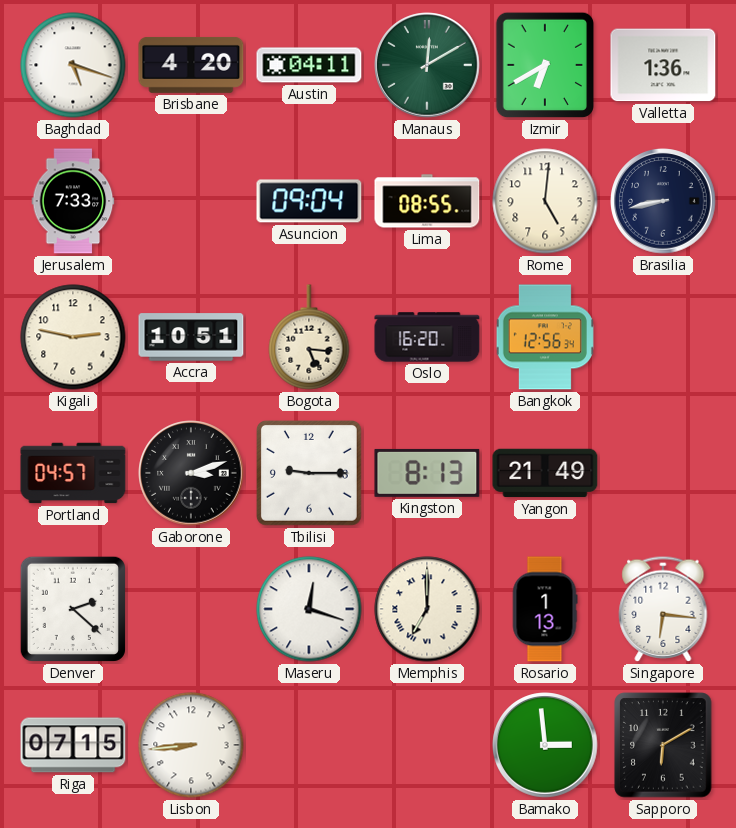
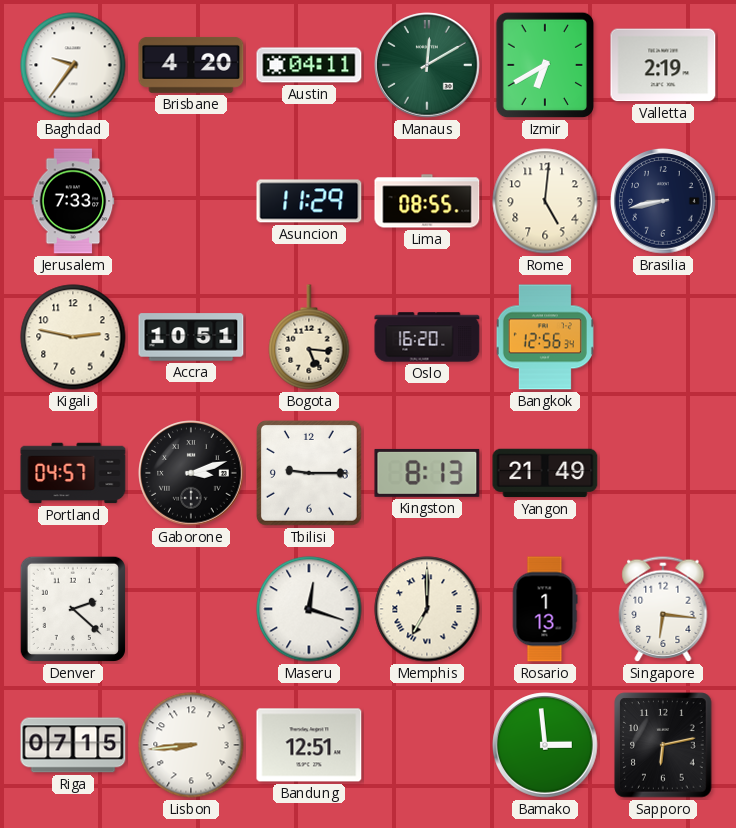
Baghdad: 5:18 -> 9:36
Valletta: 1:36 -> 2:19
Asuncion: 09:04 -> 11:29
Bandung: none -> 12:51
Sapporo: 6:10 -> 6:13
